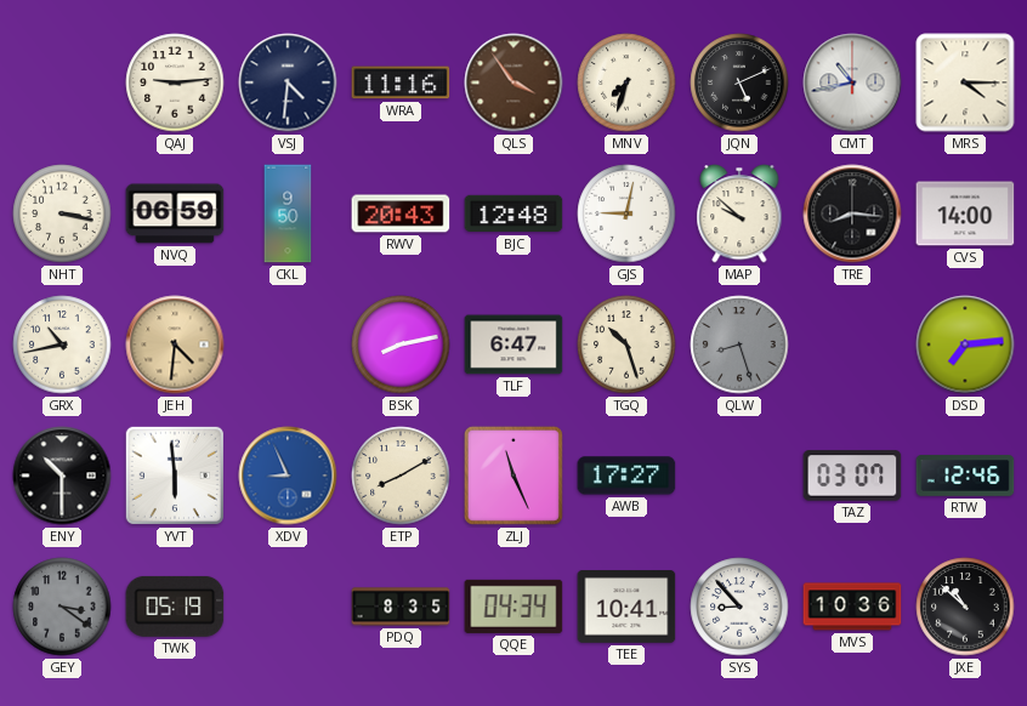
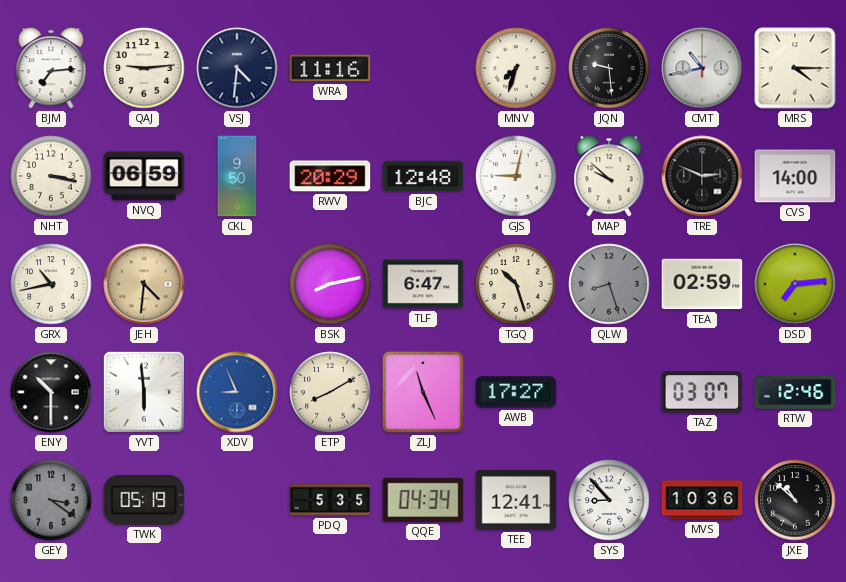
BJM: none -> 7:14
QLS: 3:54 -> none
JQN: 5:11 -> 9:29
RWV: 20:43 -> 20:29
TRE: 8:16 -> 2:49
TEA: none -> 02:59
PDQ: 8:35 -> 5:35
TEE: 10:41 -> 12:41
